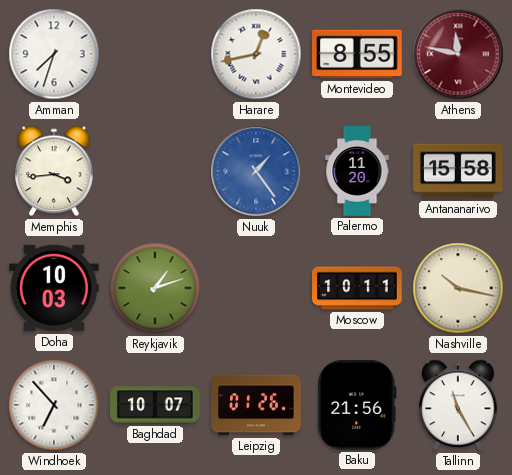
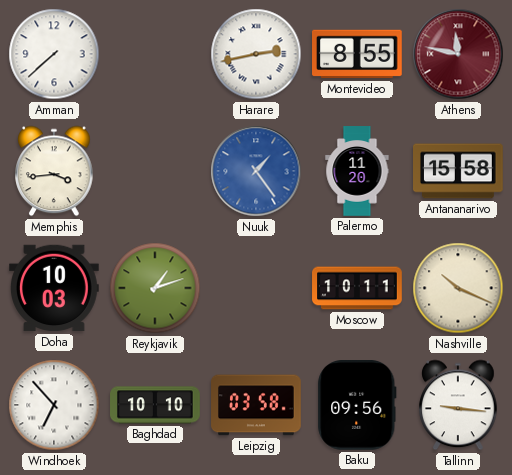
Amman: 7:33 -> 7:38
Harare: 12:43 -> 2:43
Nashville: 10:17 -> 10:19
Baghdad: 10:07 -> 10:10
Leipzig: 01:26 -> 03:58
Baku: 21:56 -> 09:56
Tallinn: 11:25 -> 9:16
